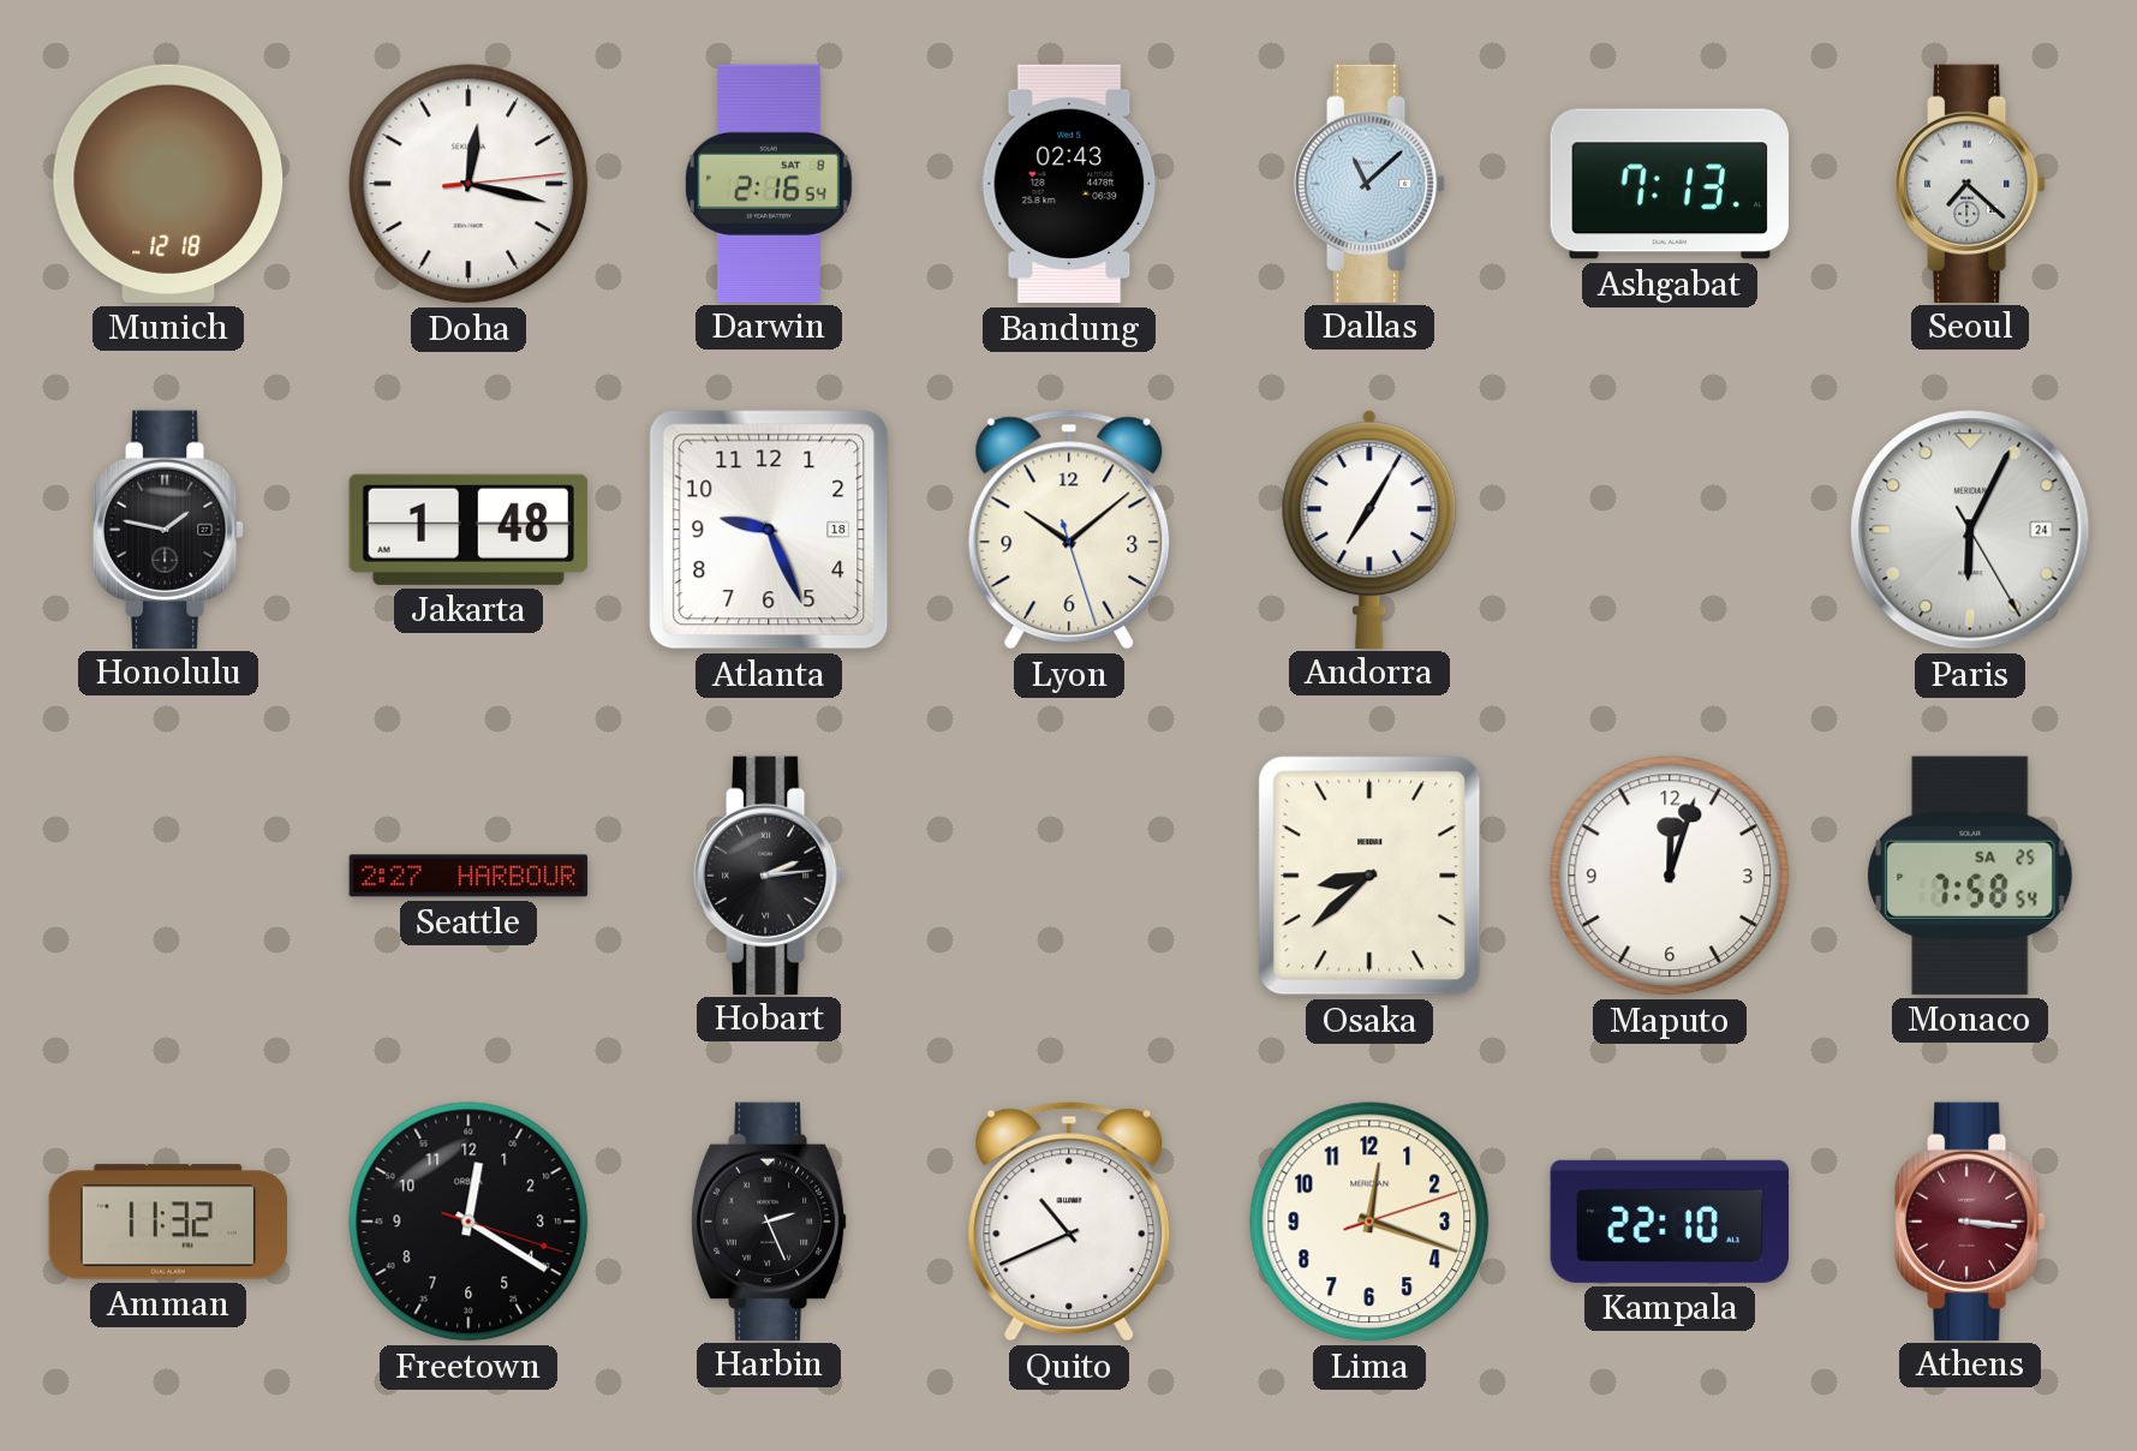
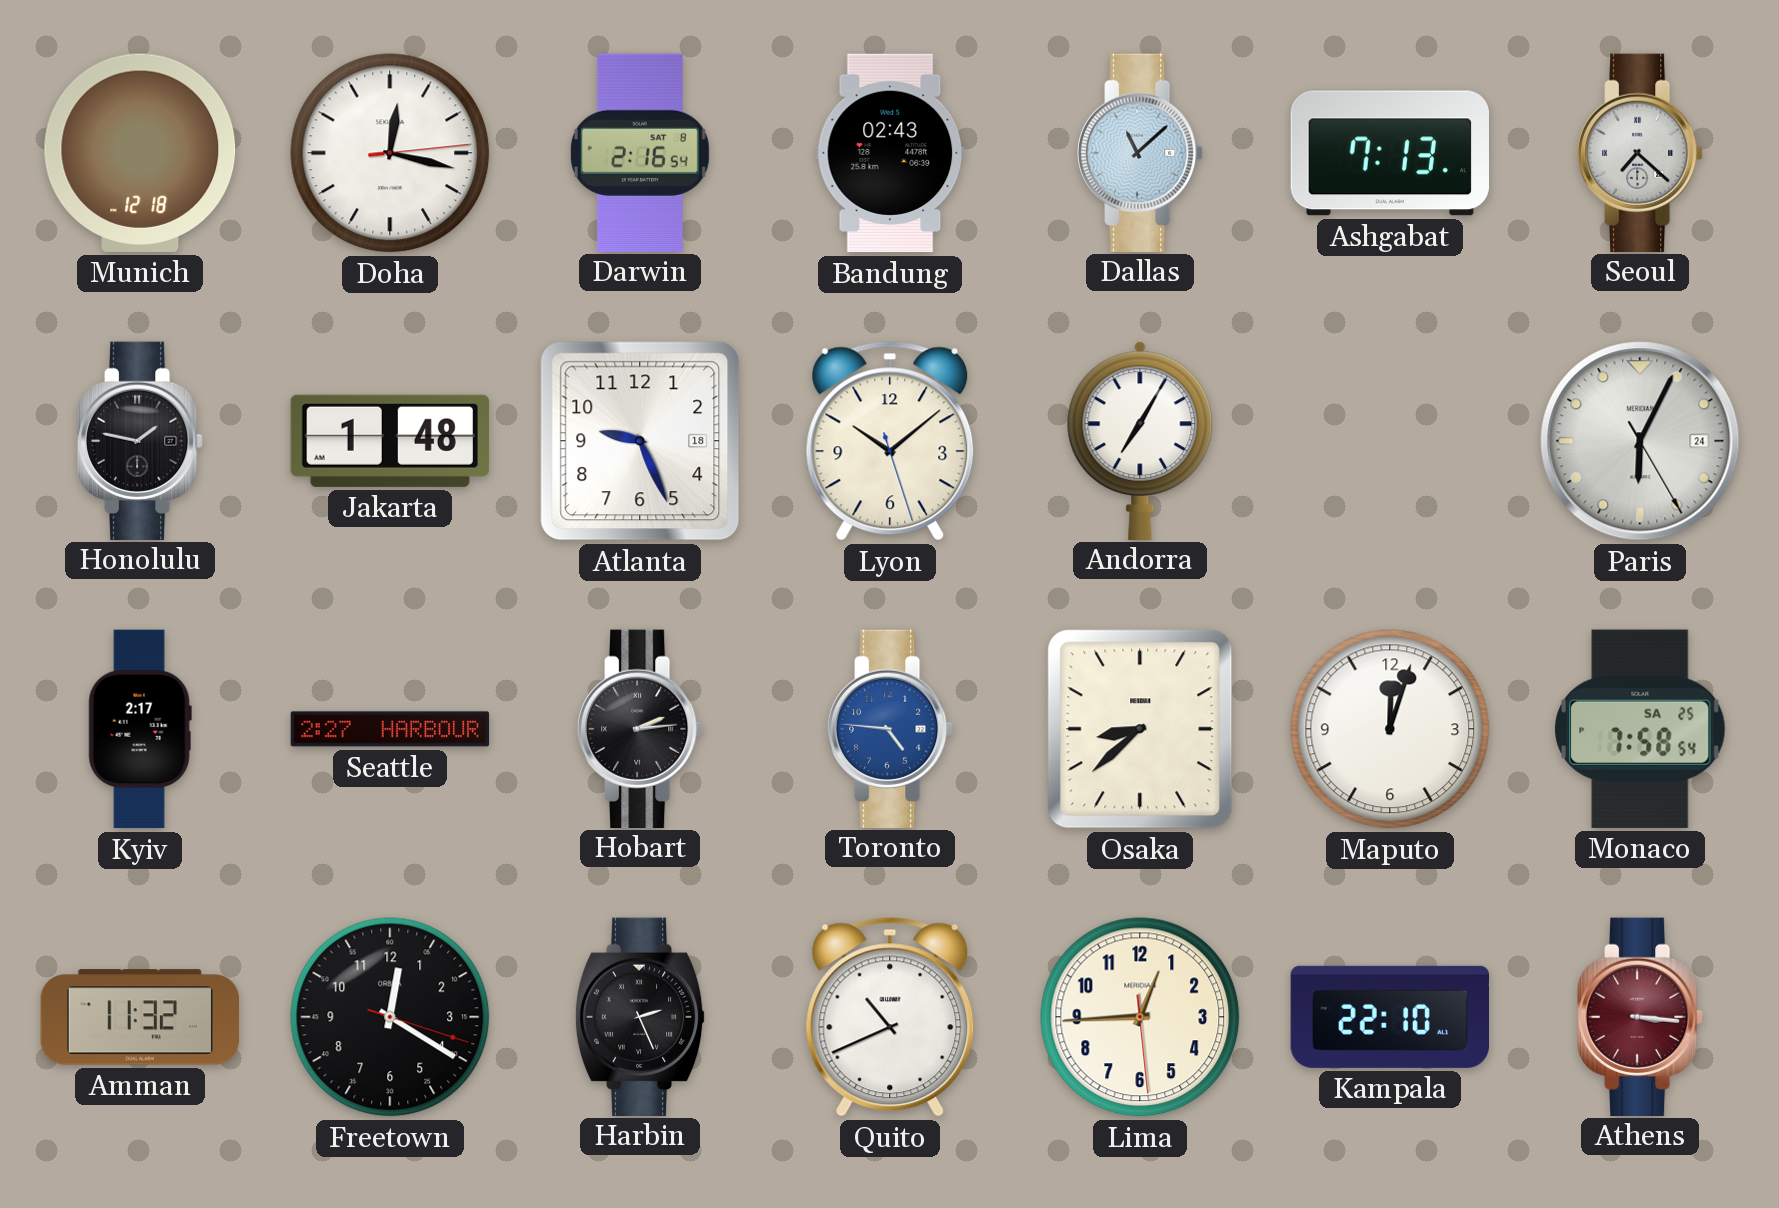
Kyiv: none -> 2:17
Toronto: none -> 4:46
Lima: 12:18 -> 12:44
